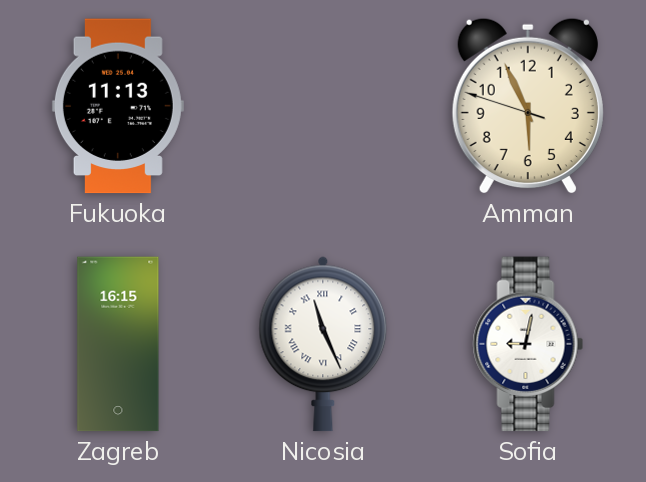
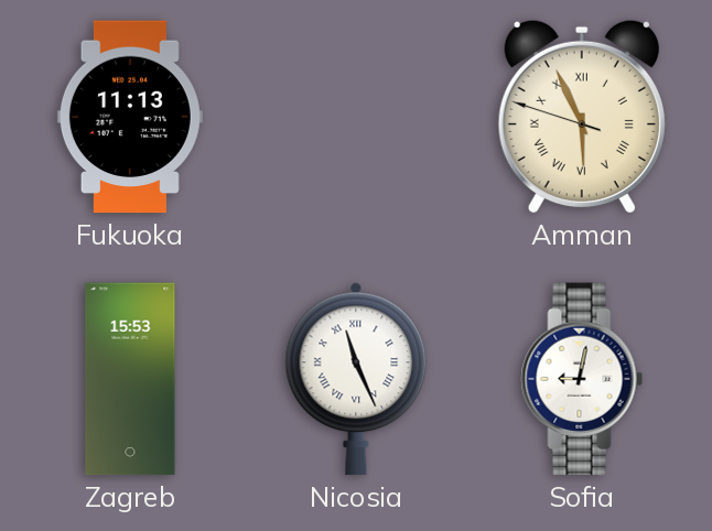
Amman numerals: Arabic -> Roman
Zagreb: 16:15 -> 15:53
